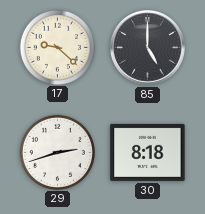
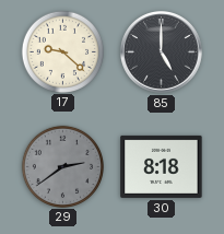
29: 2:42 -> 2:39
29 dial: white -> grey
